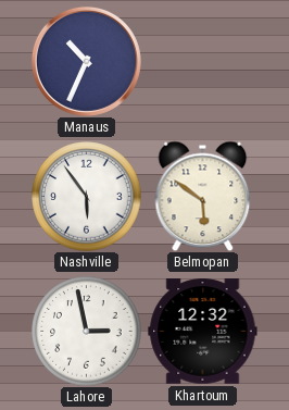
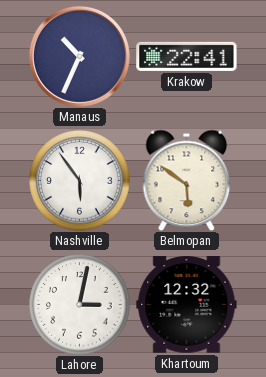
Krakow: none -> 22:41
Lahore: 2:58 -> 3:02
